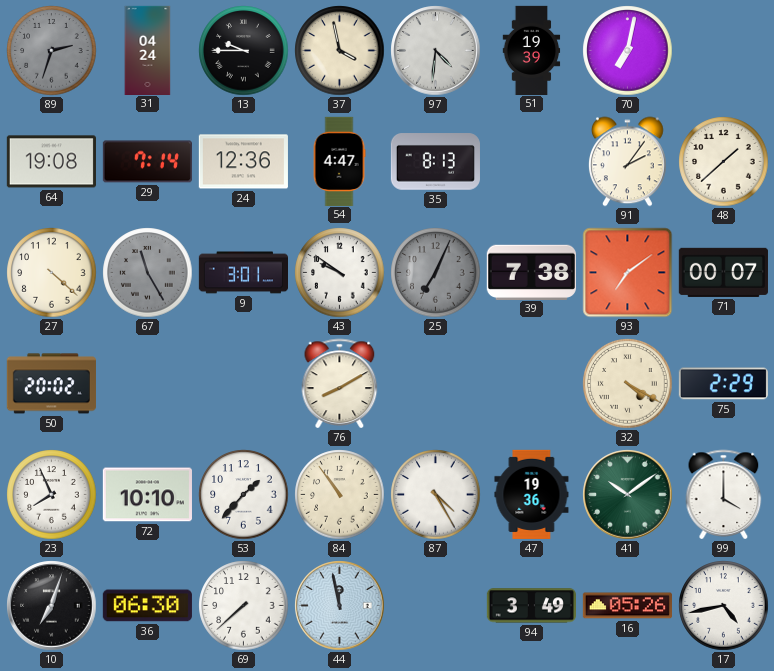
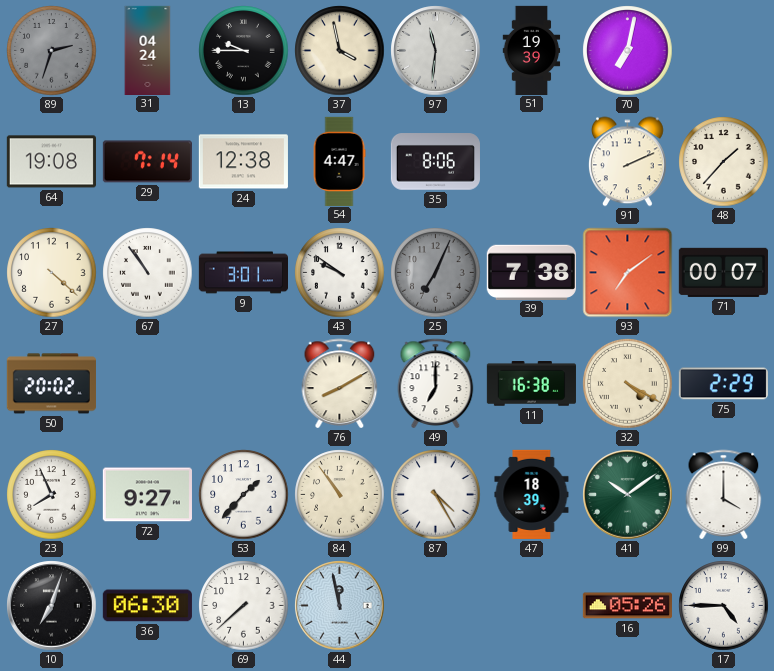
97: 4:31 -> 11:31
24: 12:36 -> 12:38
35: 8:13 -> 8:06
91: 2:06 -> 2:11
48: 1:38 -> 1:37
67: 11:25 -> 10:54
67 dial: grey -> white
49: none -> 7:00
11: none -> 16:38
72: 10:10 -> 9:27
47: 19:36 -> 18:39
94: 3:49 -> none
17: 4:43 -> 4:45
